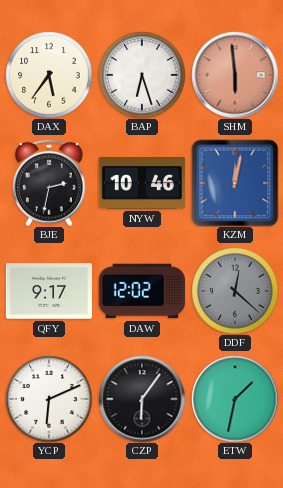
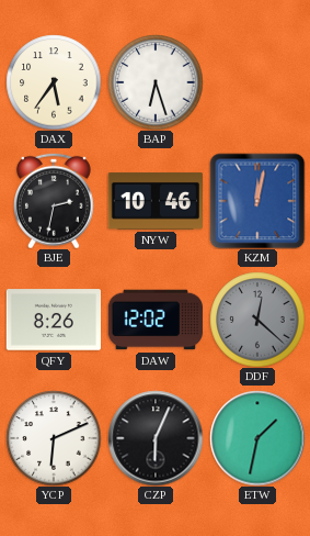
SHM: 5:59 -> none
QFY: 9:17 -> 8:26
CZP: 6:06 -> 6:04
